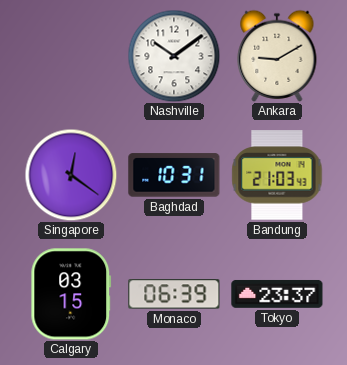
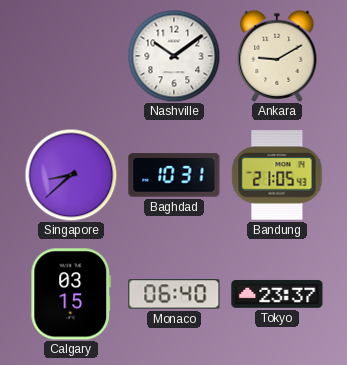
Singapore: 12:21 -> 8:38
Bandung: 21:03 -> 21:05
Monaco: 06:39 -> 06:40
